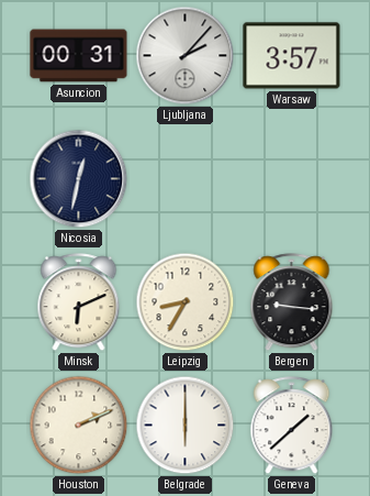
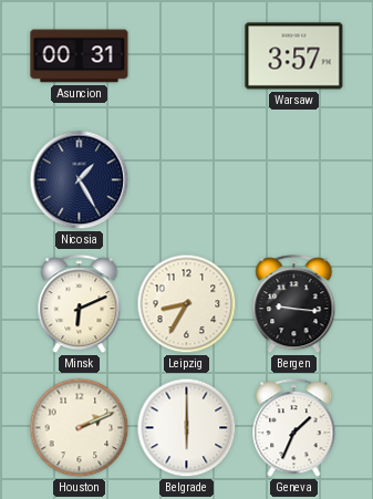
Ljubljana: 2:07 -> none
Nicosia: 12:32 -> 1:25
Geneva: 1:38 -> 1:34
